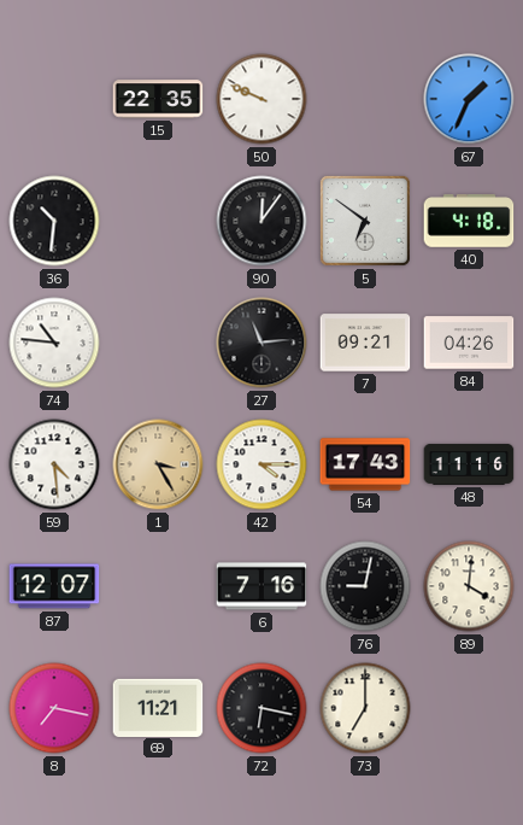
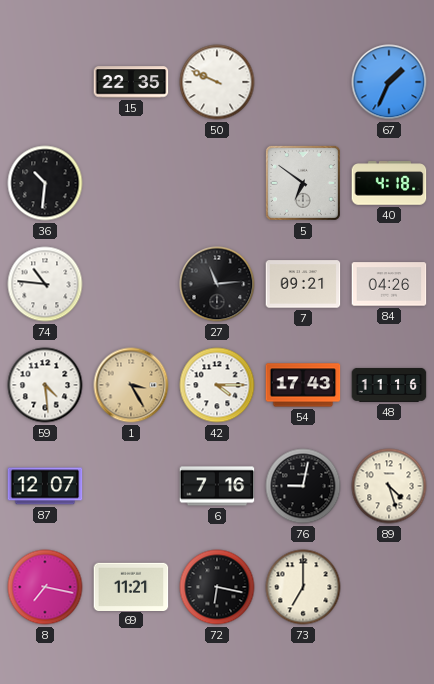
90: 12:06 -> none
89: 4:01 -> 4:27
